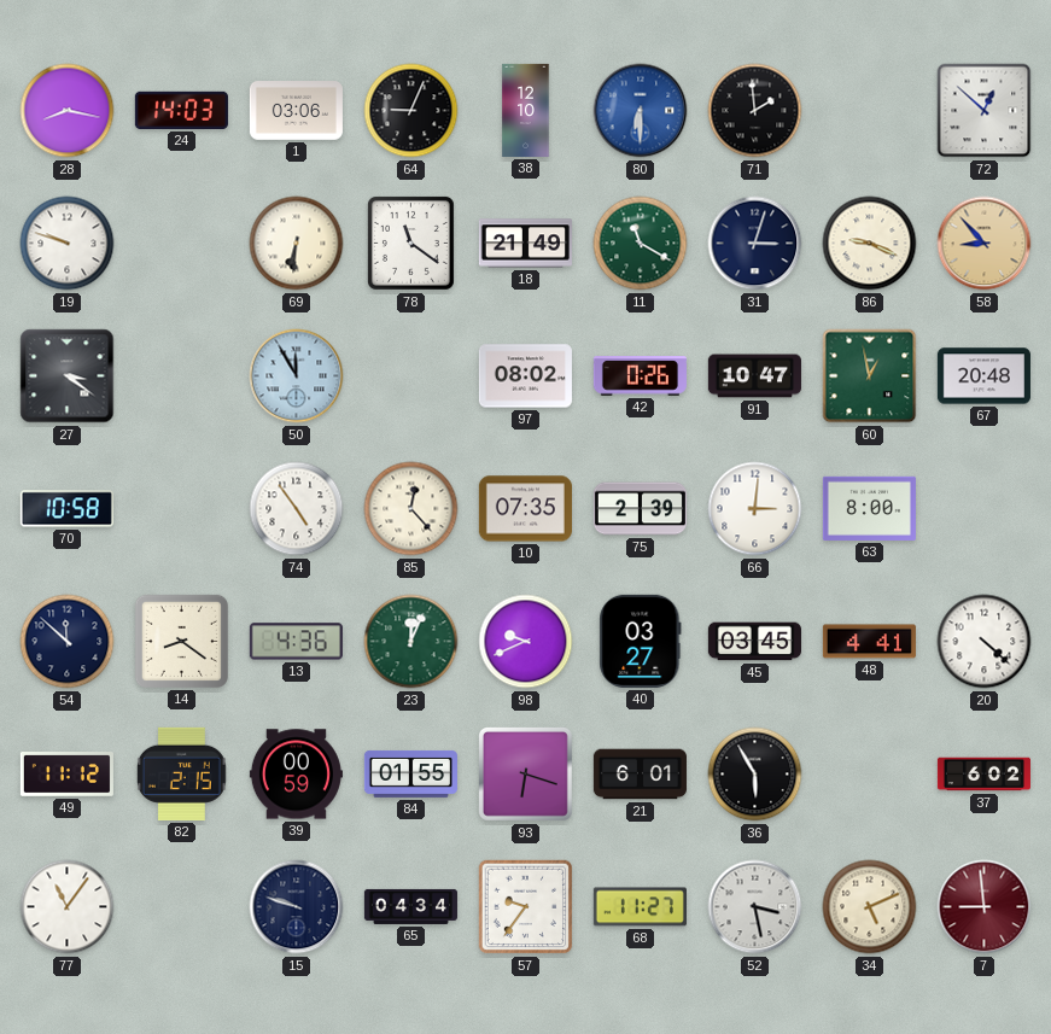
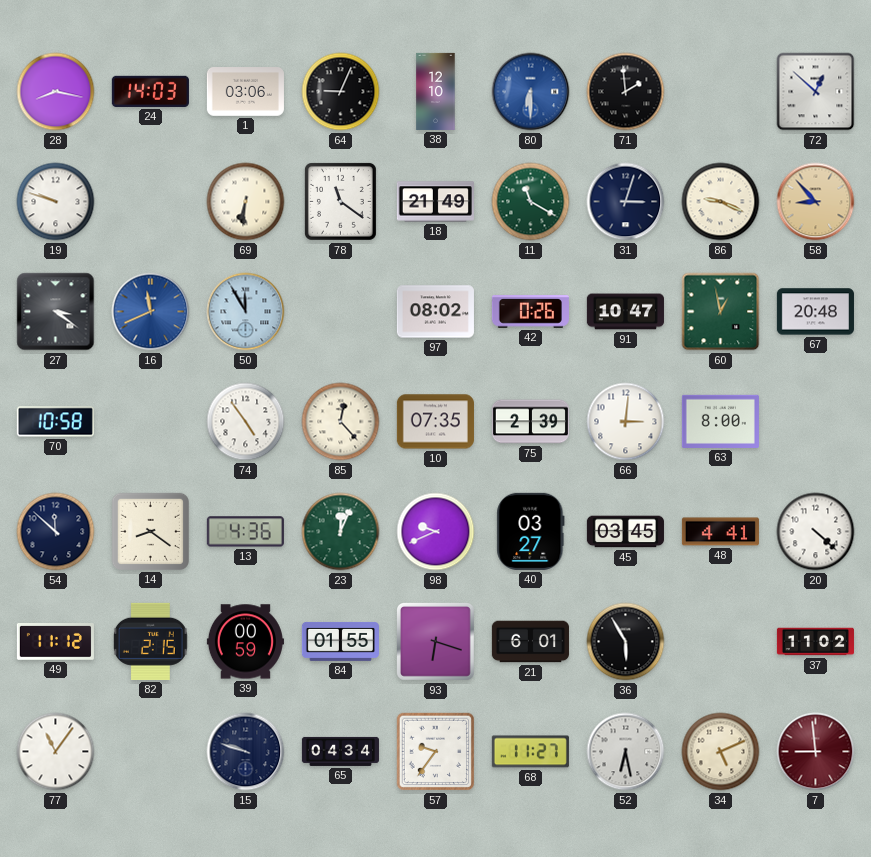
16: none -> 11:41
37: 6:02 -> 11:02
52: 3:28 -> 6:28
